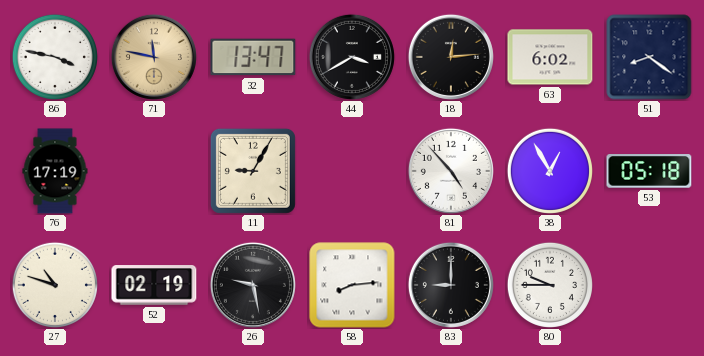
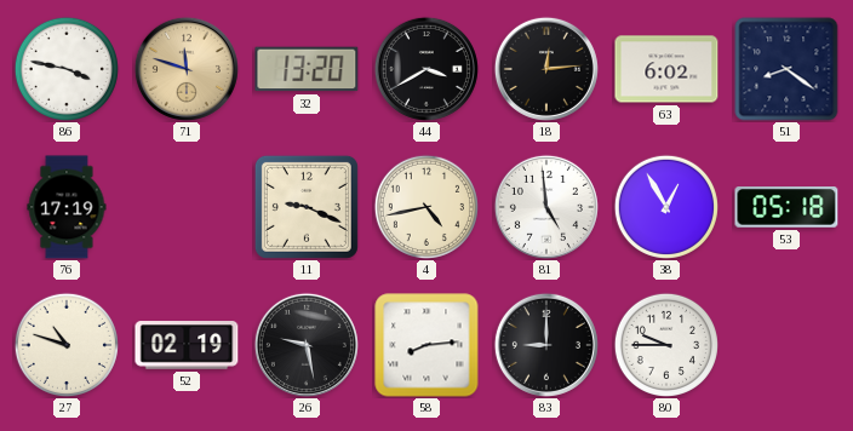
71: 11:47 -> 11:48
32: 13:47 -> 13:20
11: 9:05 -> 9:19
4: none -> 4:43
81: 4:53 -> 4:59
